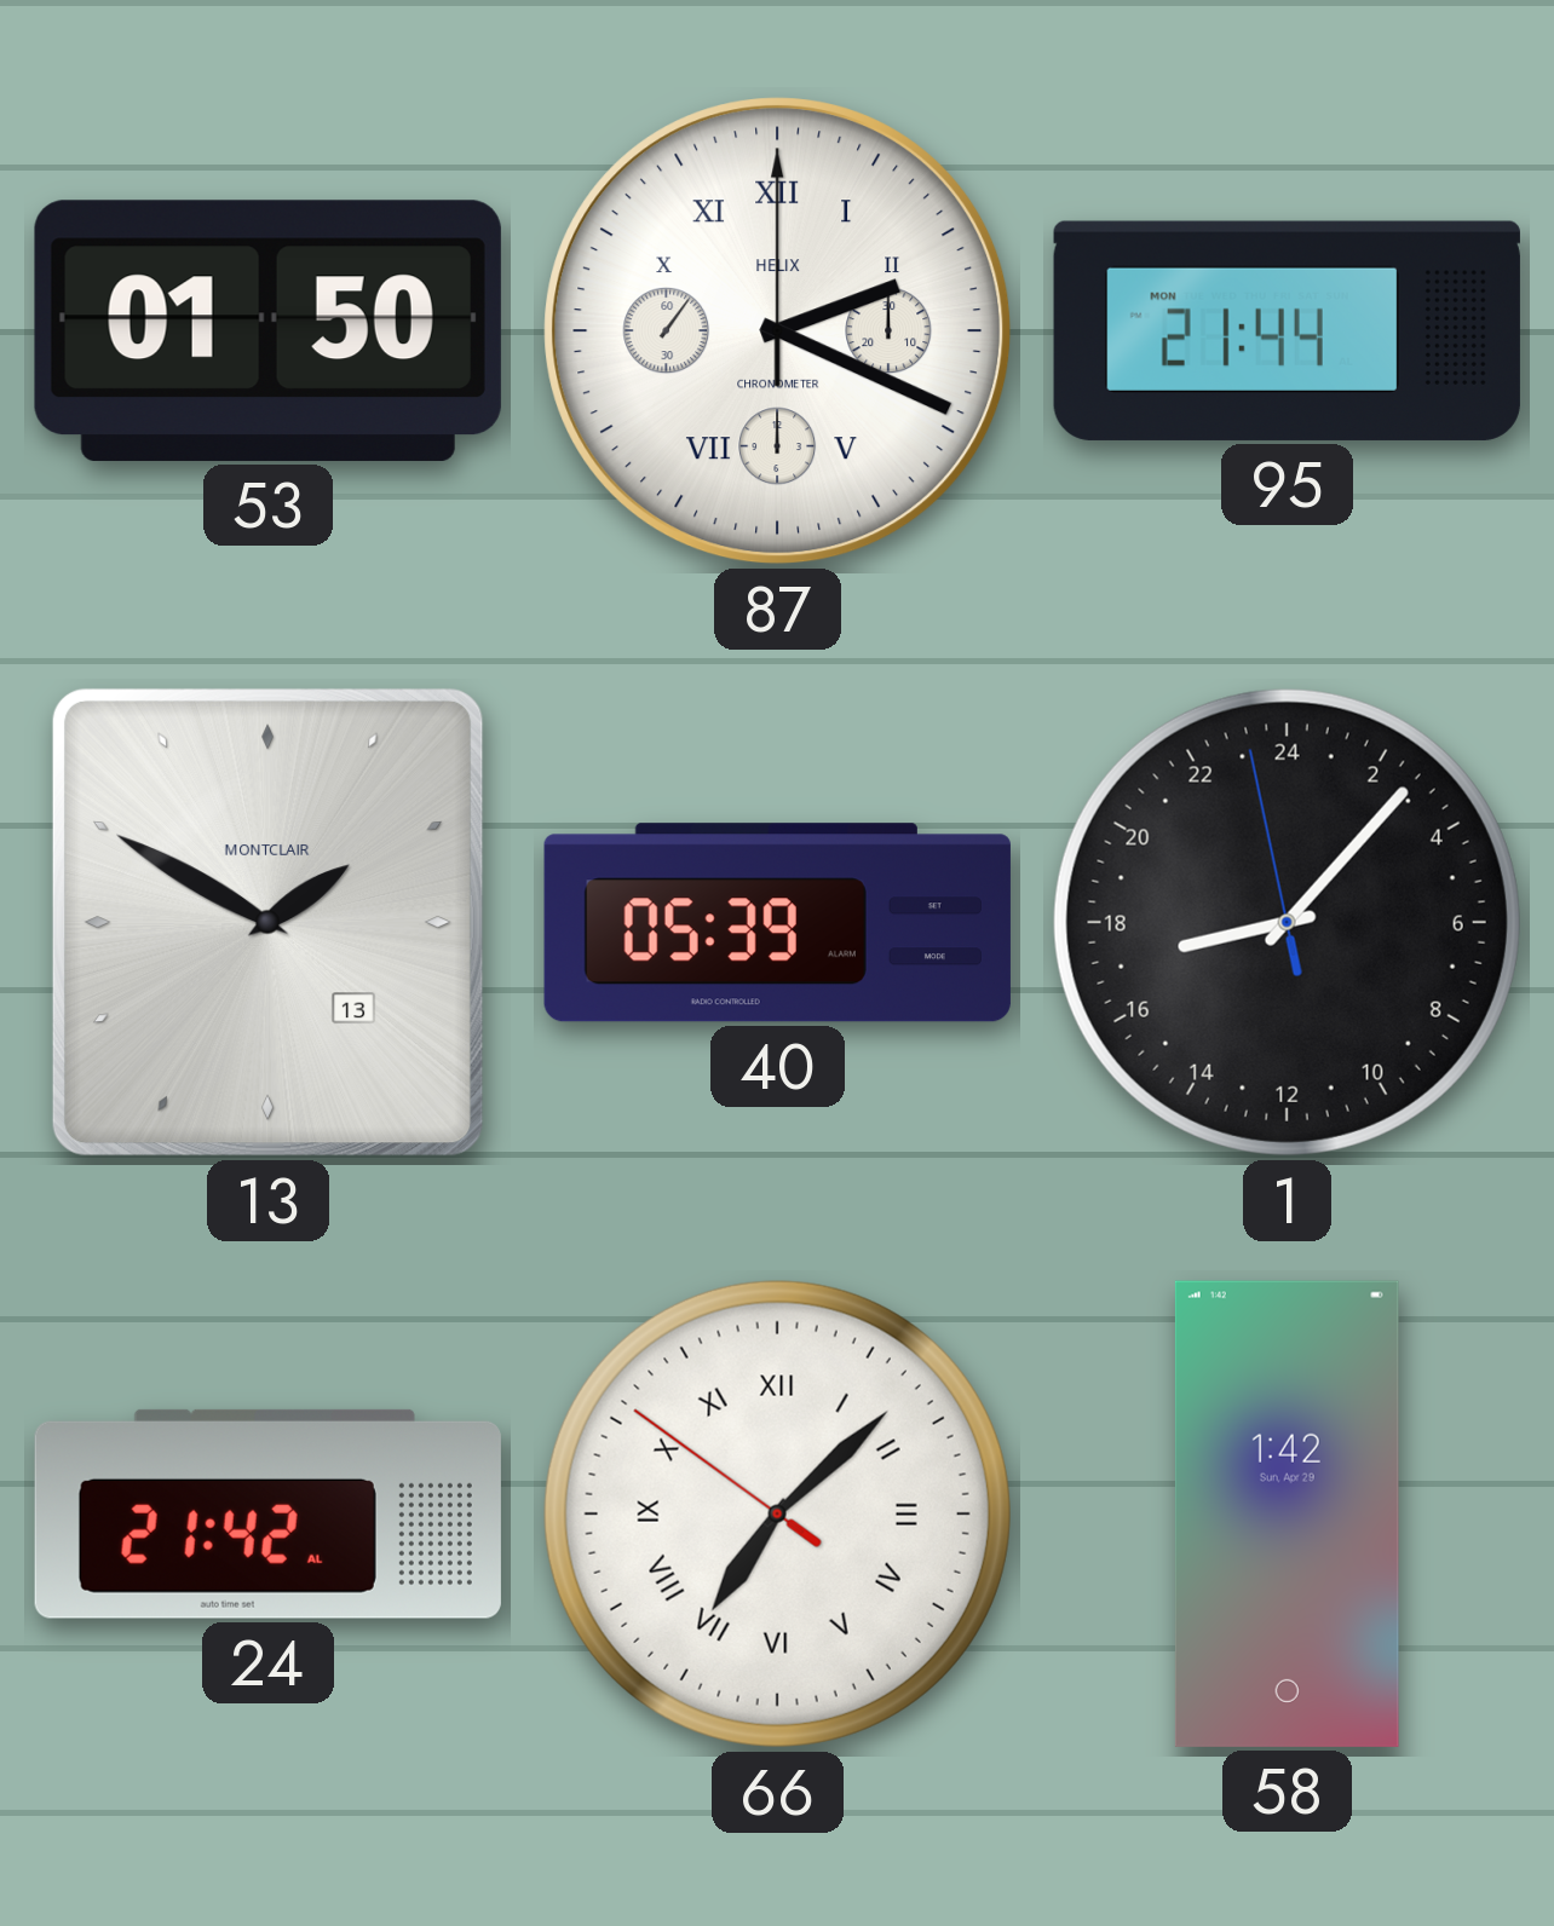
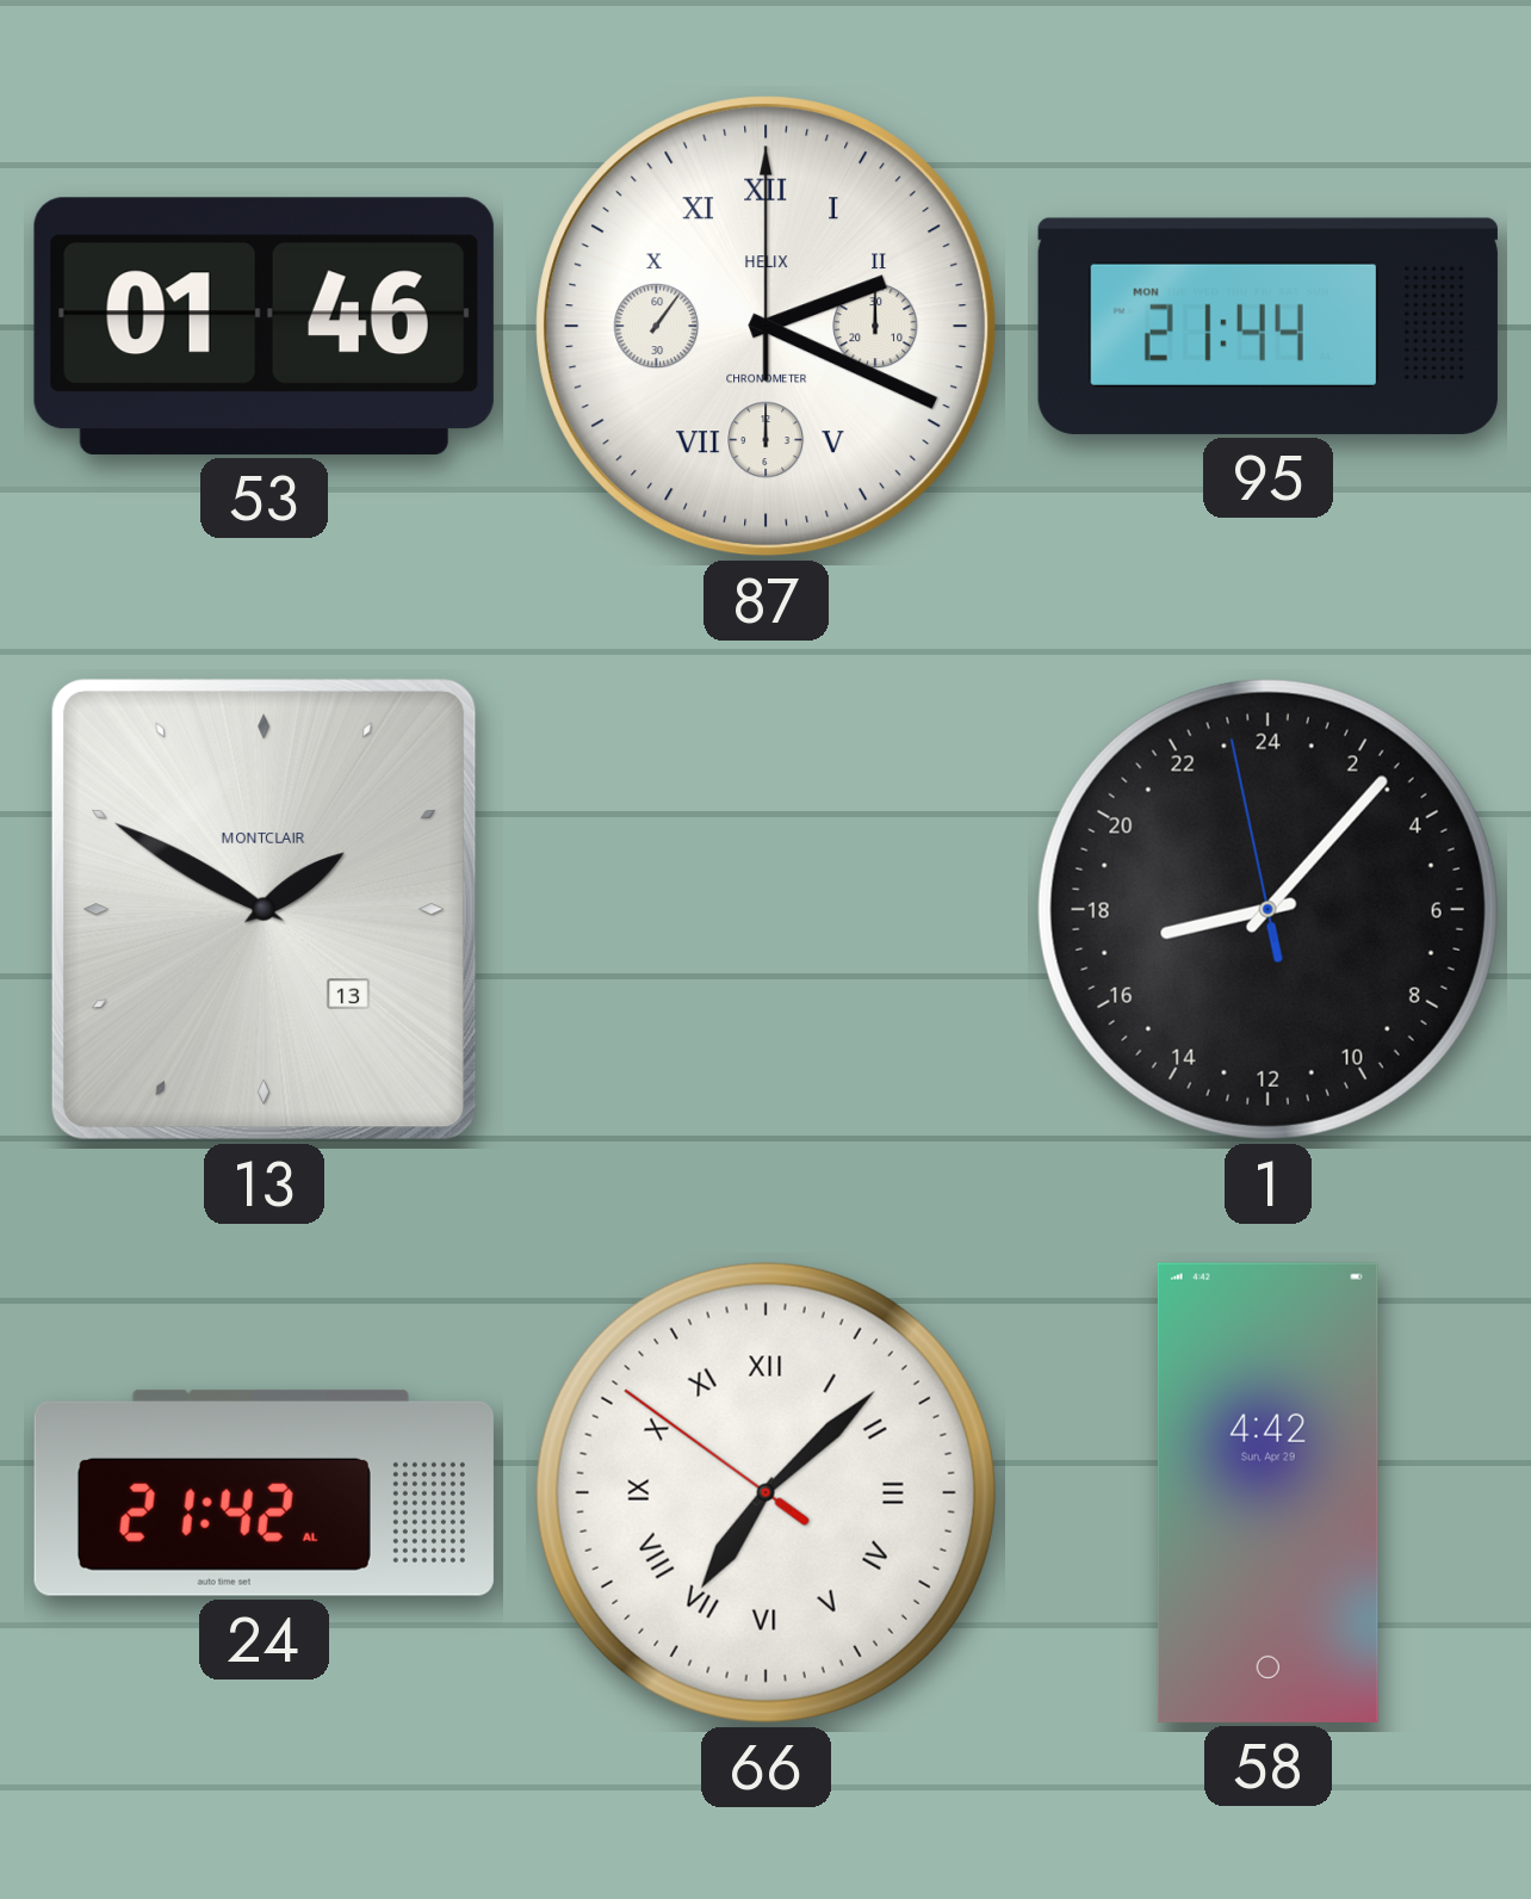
53: 01:50 -> 01:46
40: 05:39 -> none
58: 1:42 -> 4:42
